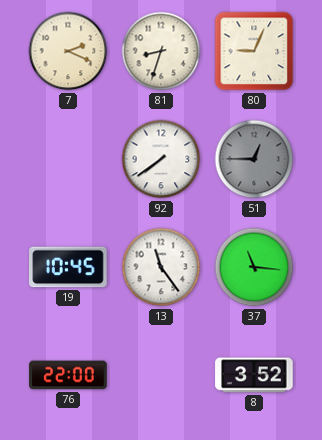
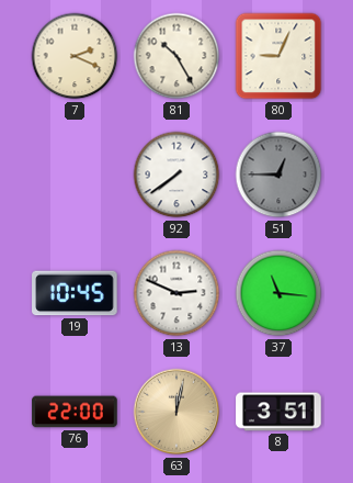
81: 8:33 -> 10:25
13: 11:24 -> 2:49
63: none -> 12:02
8: 3:52 -> 3:51
